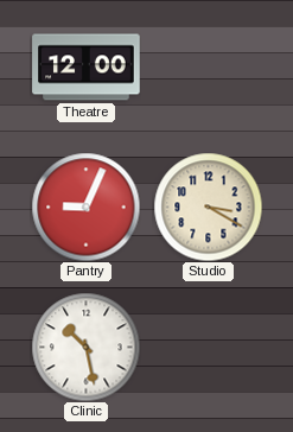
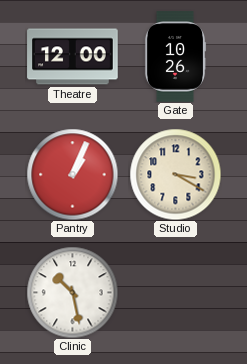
Gate: none -> 10:26
Pantry: 9:04 -> 1:04
